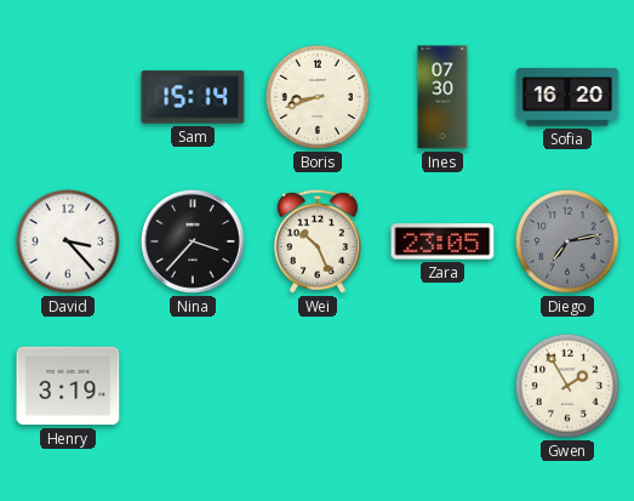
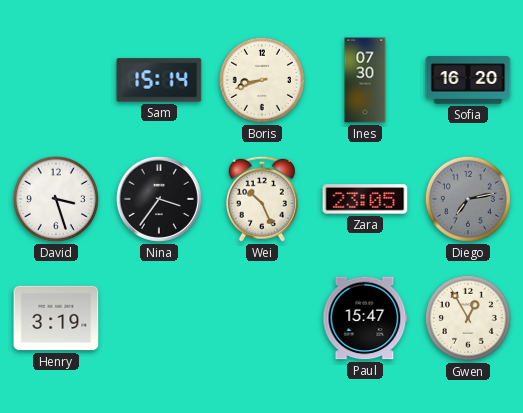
David: 3:23 -> 3:27
Nina: 3:37 -> 3:36
Paul: none -> 15:47
Gwen: 1:55 -> 12:55
